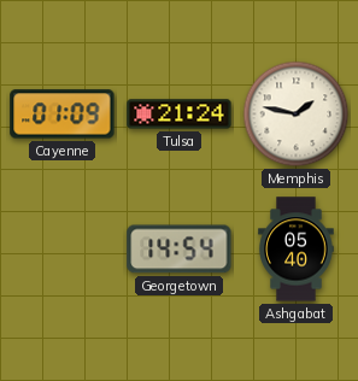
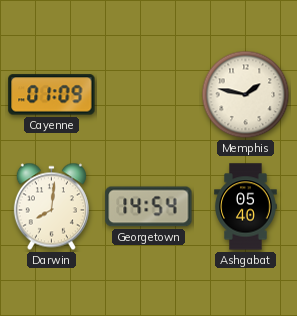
Tulsa: 21:24 -> none
Darwin: none -> 8:01
